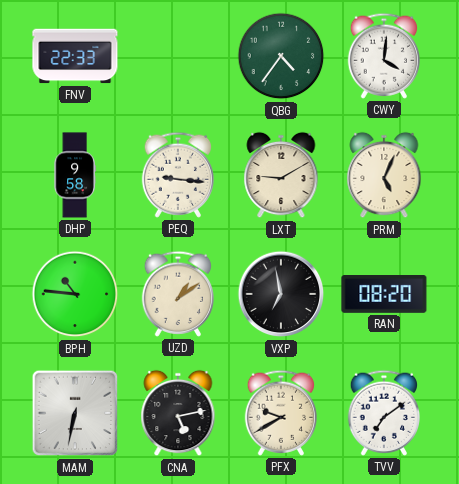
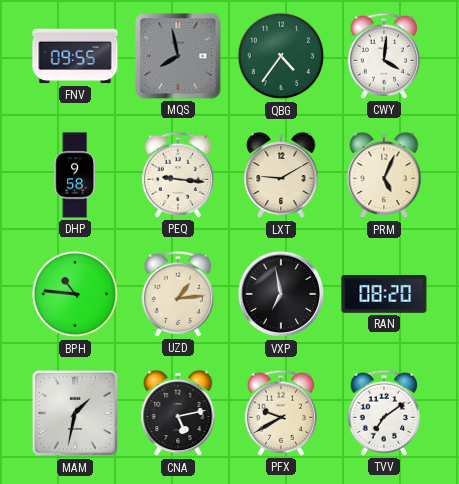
FNV: 22:33 -> 09:55
MQS: none -> 7:58
UZD: 1:09 -> 1:14
MAM: 6:32 -> 1:32
